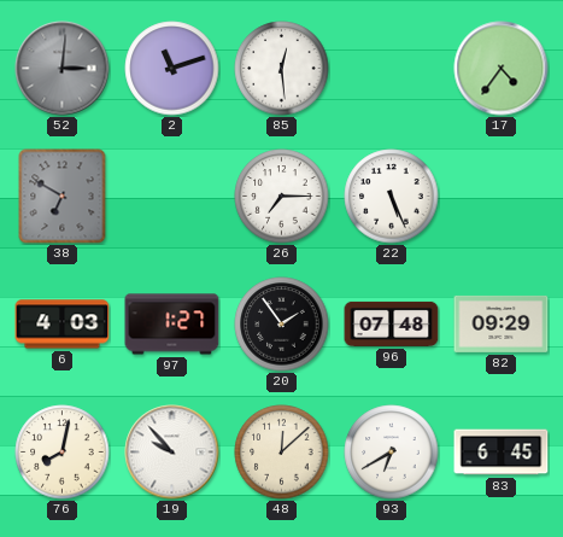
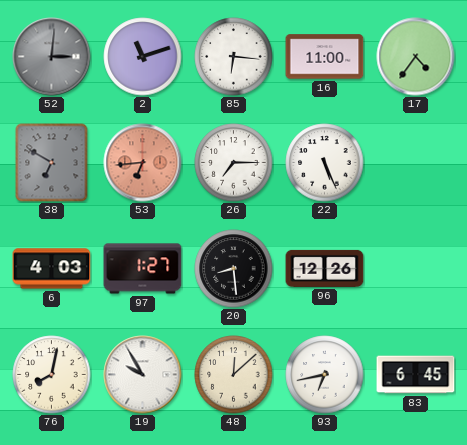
85: 12:29 -> 6:16
16: none -> 11:00
53: none -> 6:44
20: 1:54 -> 8:29
96: 07:48 -> 12:26
82: 09:29 -> none
19: 9:53 -> 9:55
93: 6:40 -> 6:43
